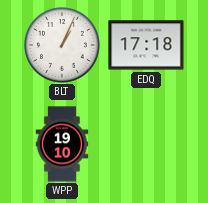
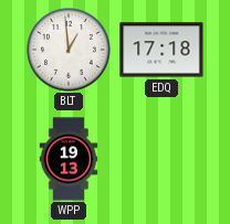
BLT: 1:04 -> 12:59
WPP: 19:10 -> 19:13
